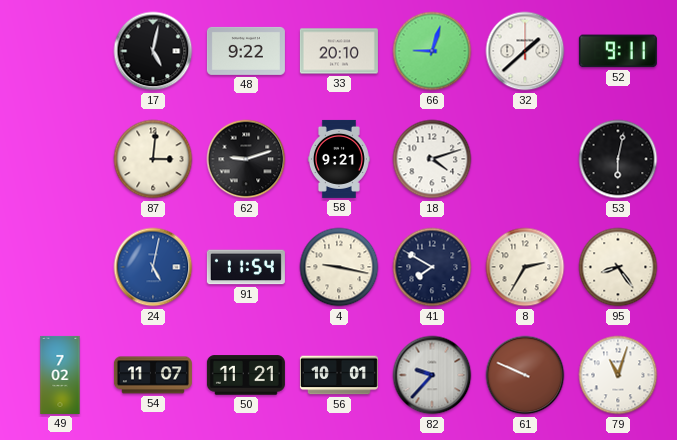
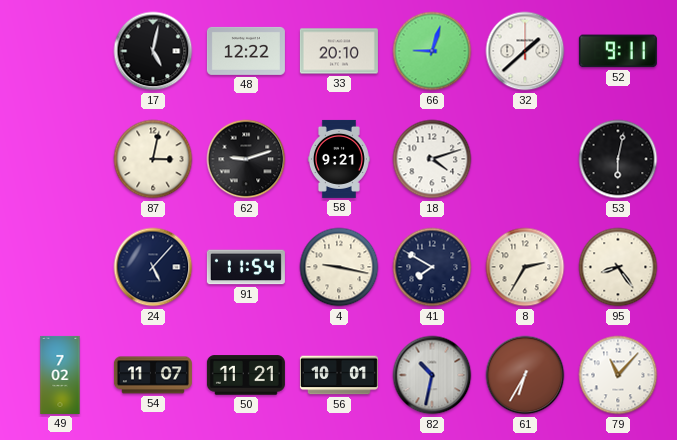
48: 9:22 -> 12:22
87: 3:01 -> 3:02
24: 5:02 -> 5:07
24 dial: blue -> navy
82: 9:37 -> 10:32
61: 9:49 -> 6:35
79: 11:03 -> 11:07
